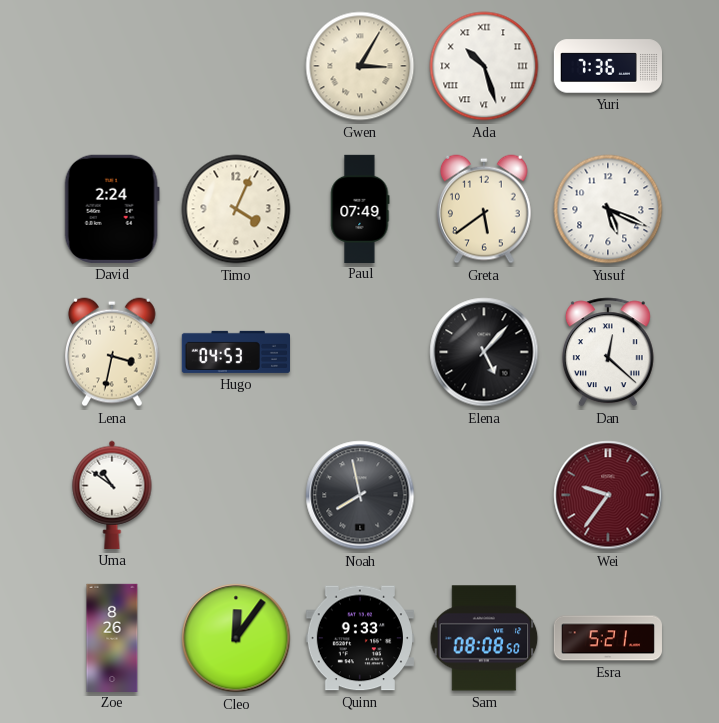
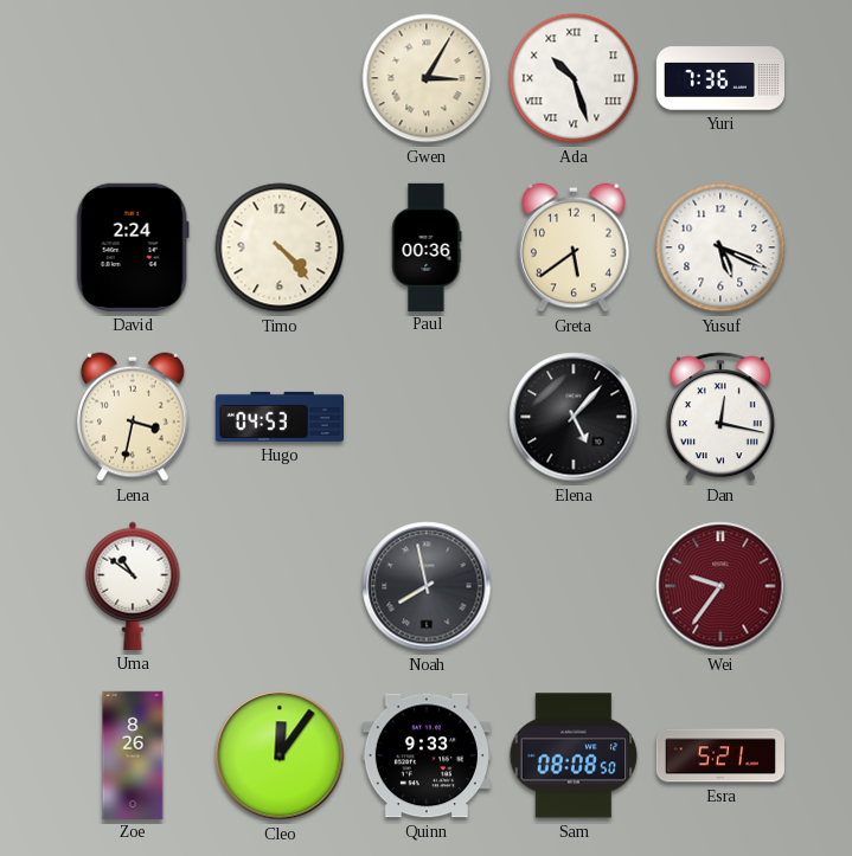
Timo: 4:04 -> 4:23
Paul: 07:49 -> 00:36
Dan: 12:22 -> 12:17
